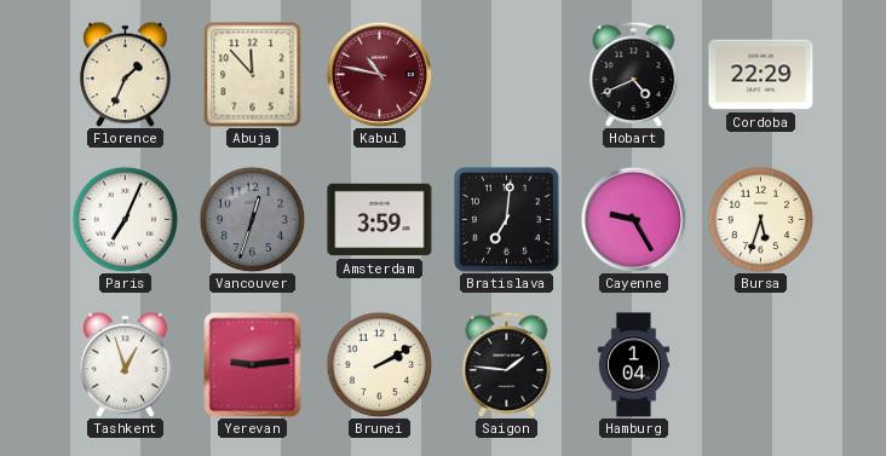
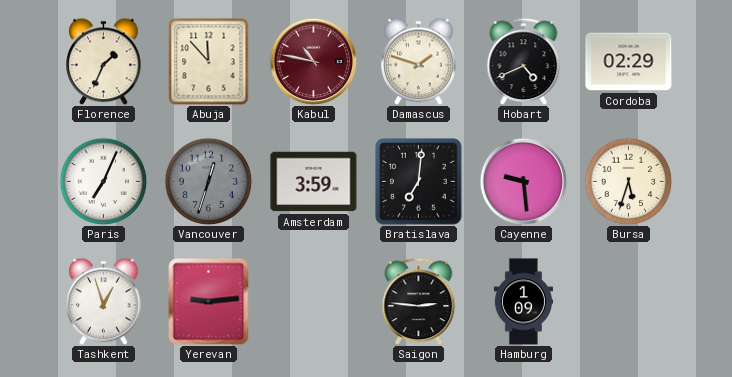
Damascus: none -> 1:48
Cordoba: 22:29 -> 02:29
Cayenne: 9:25 -> 9:29
Brunei: 2:10 -> none
Saigon: 1:46 -> 2:46
Hamburg: 1:04 -> 1:09
